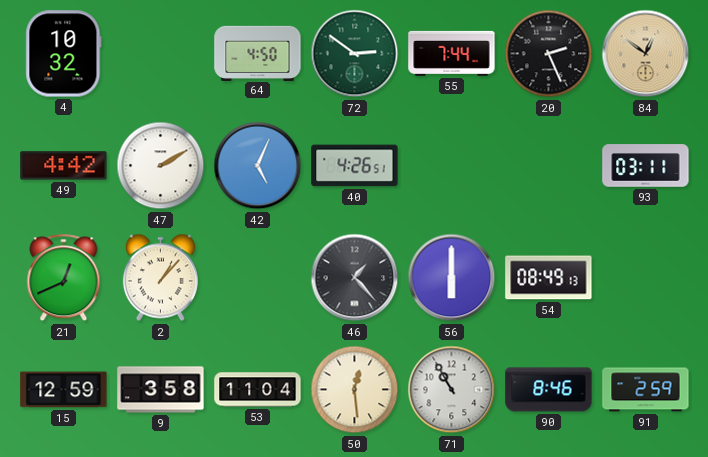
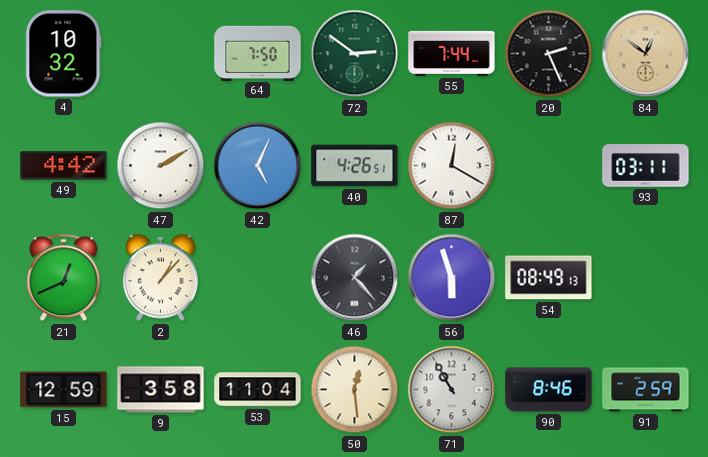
64: 4:50 -> 7:50
87: none -> 12:20
56: 6:00 -> 5:57
